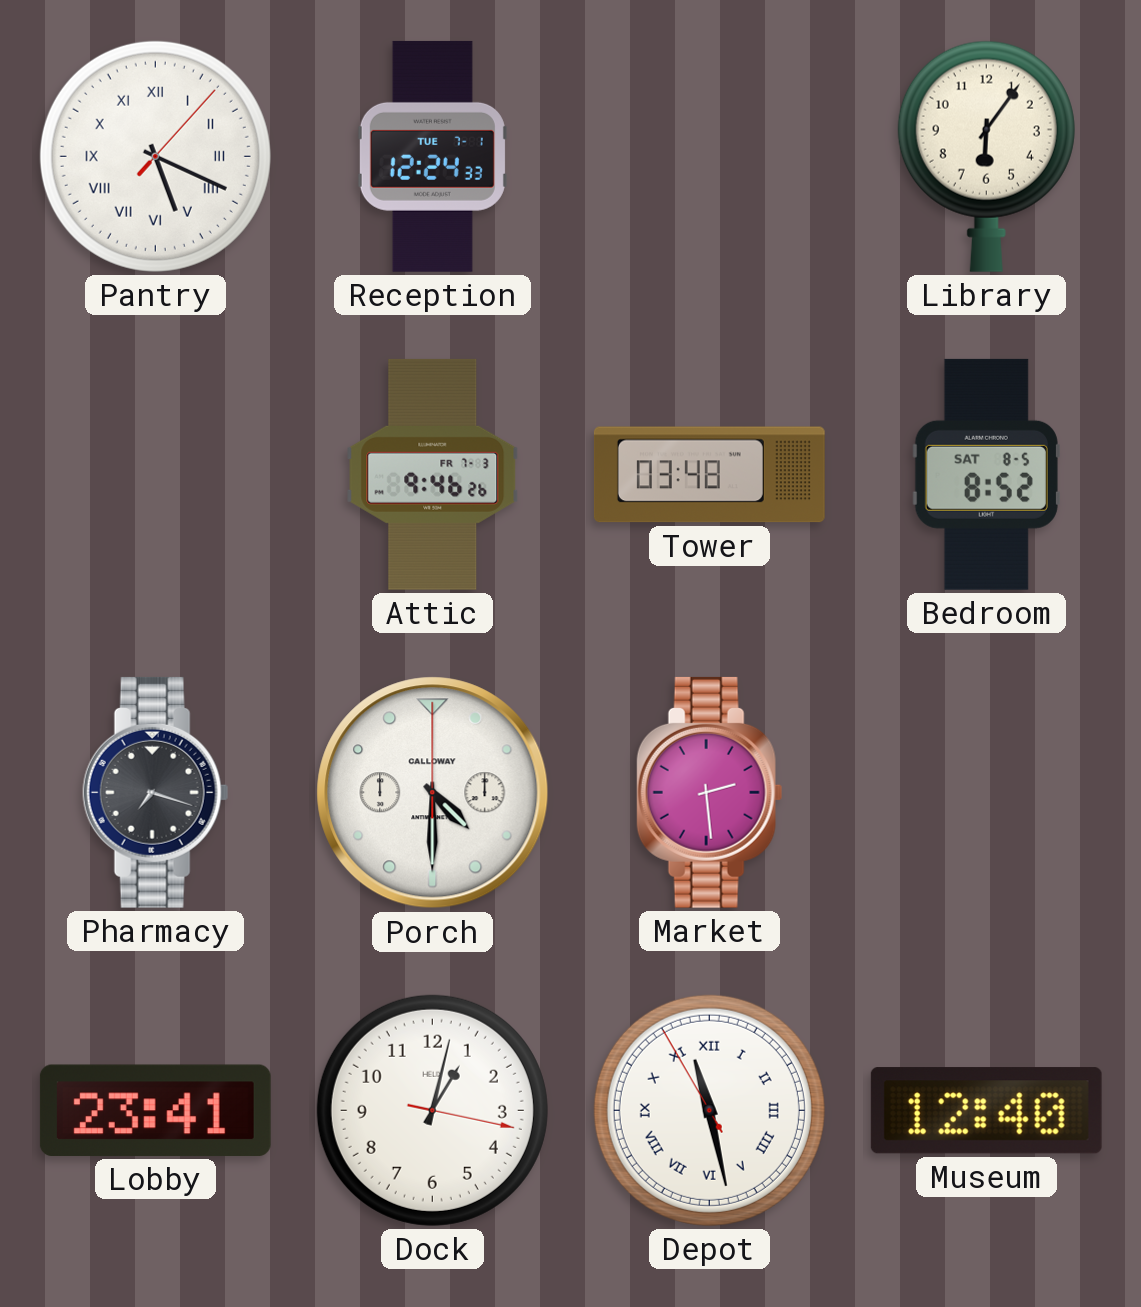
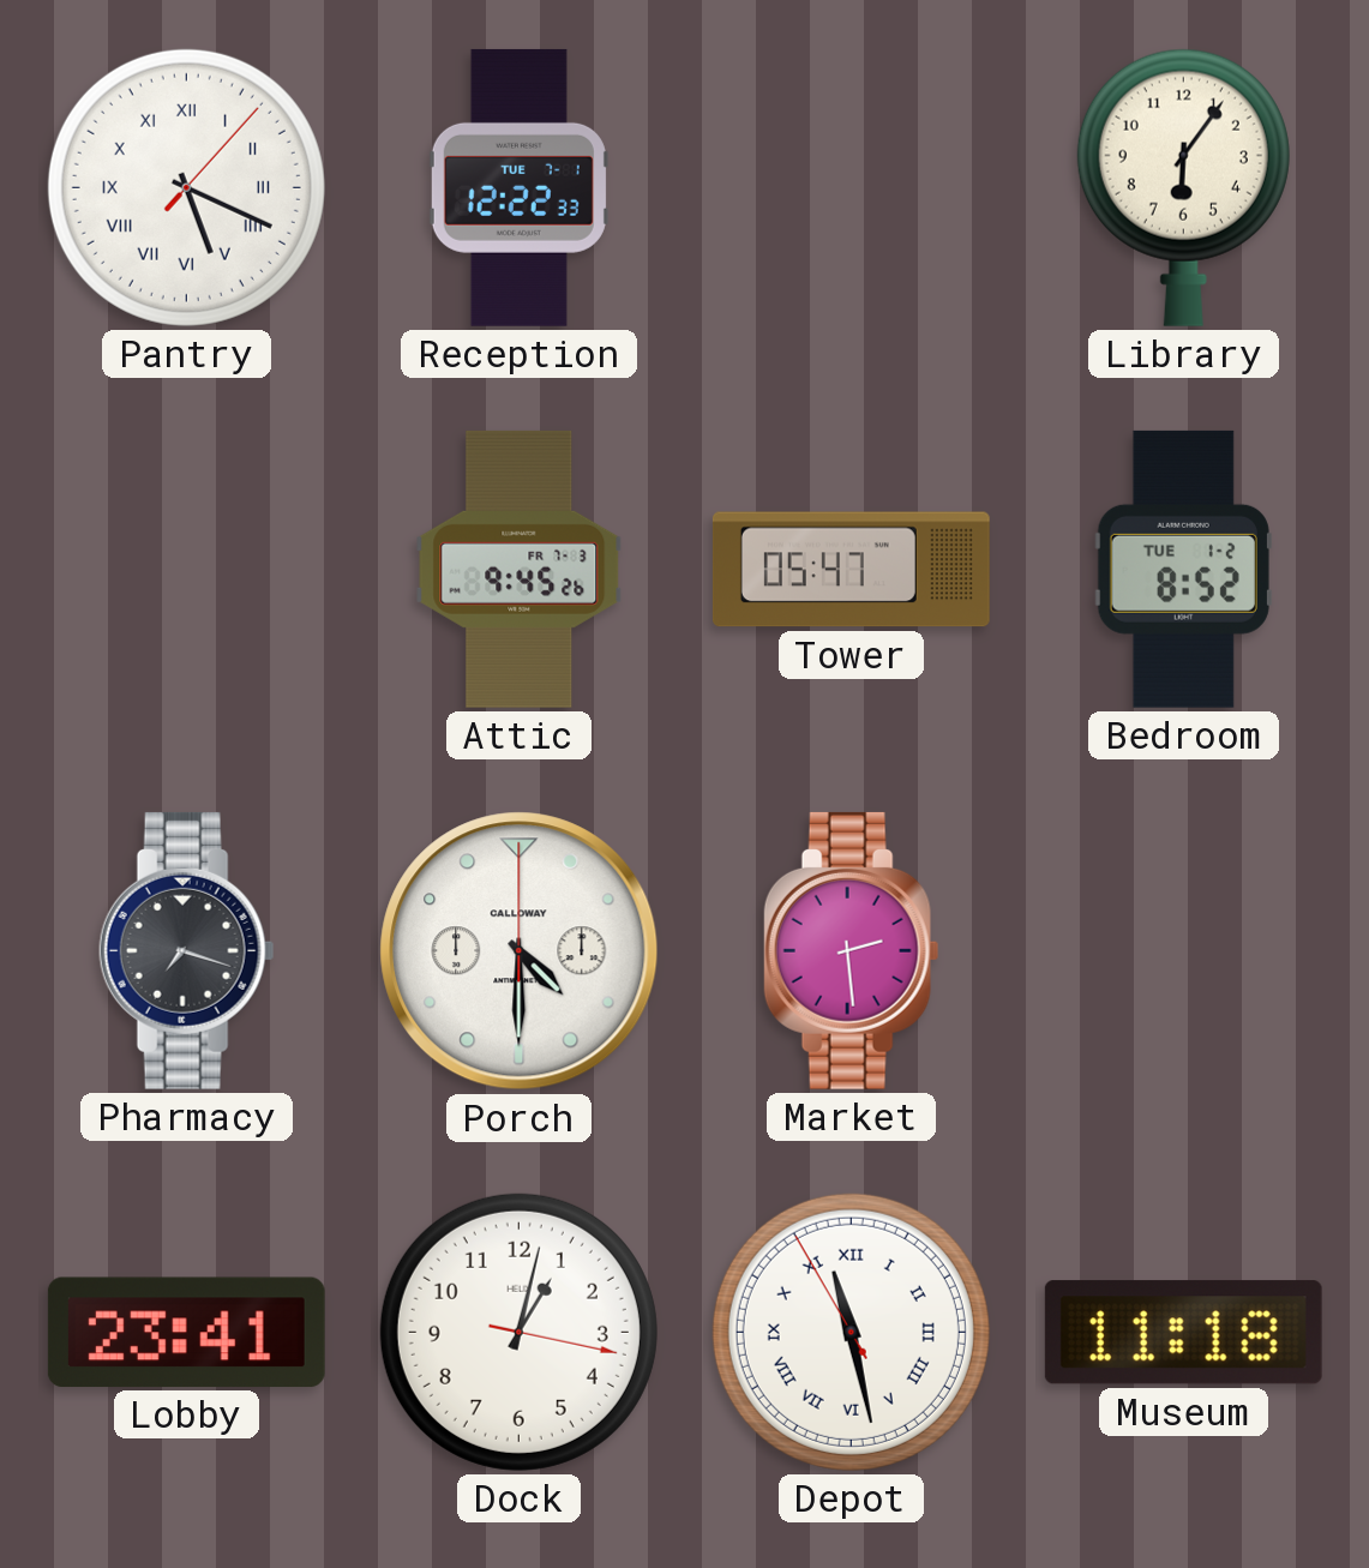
Reception: 12:24 -> 12:22
Attic: 9:46 -> 9:45
Tower: 03:48 -> 05:47
Bedroom date: SAT 8-5 -> TUE 1-2
Museum: 12:40 -> 11:18
